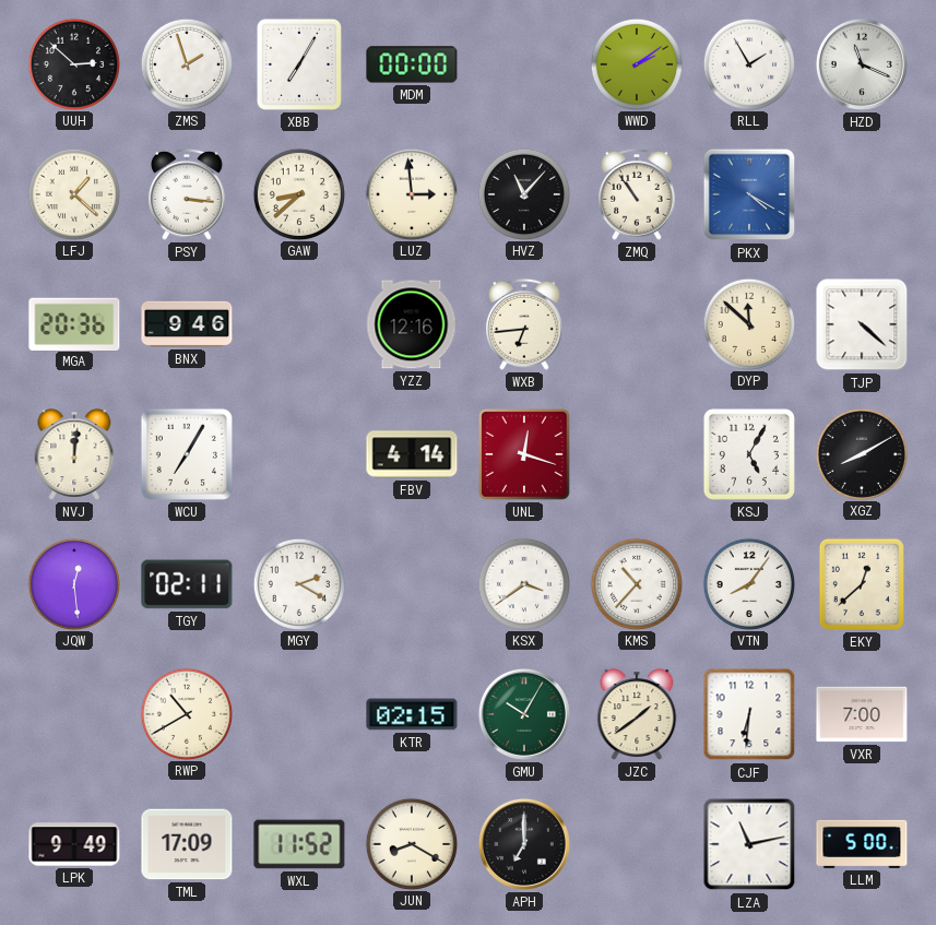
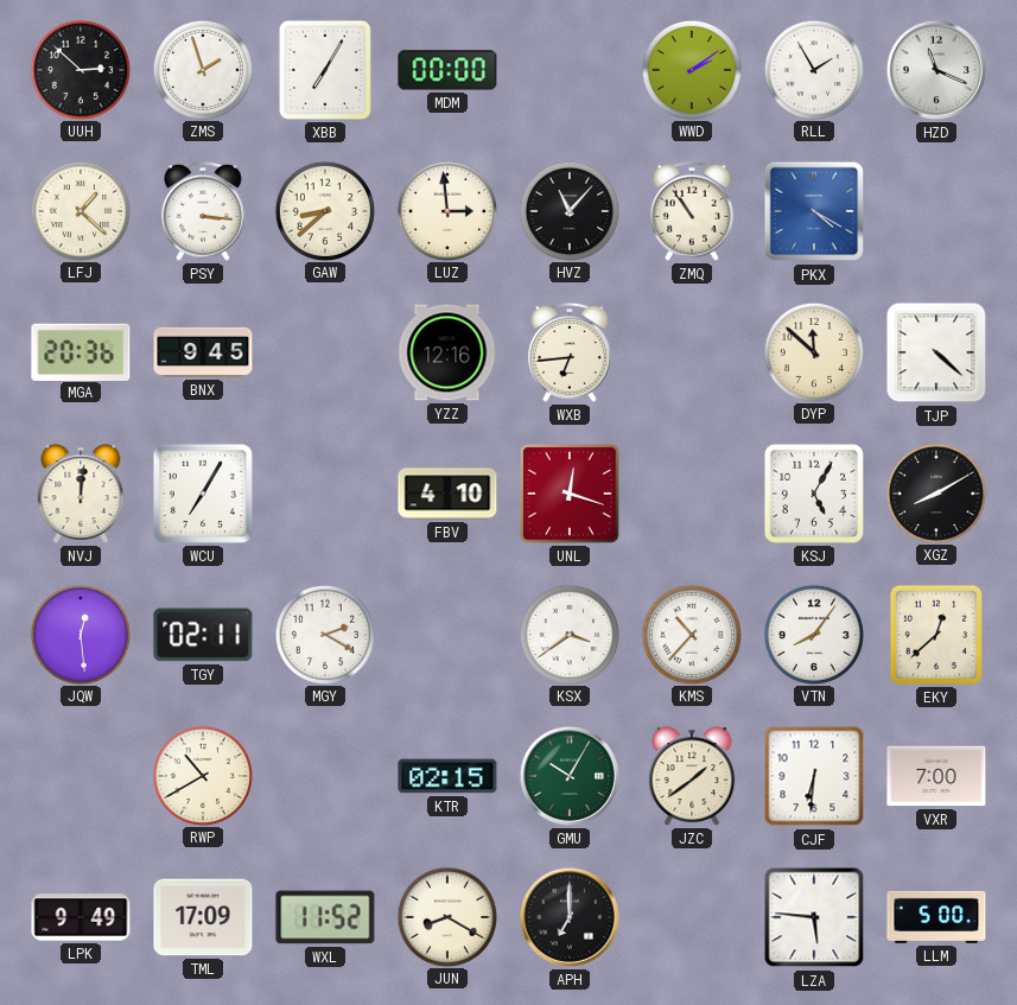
BNX: 9:46 -> 9:45
FBV: 4:14 -> 4:10
LZA: 11:13 -> 5:46
